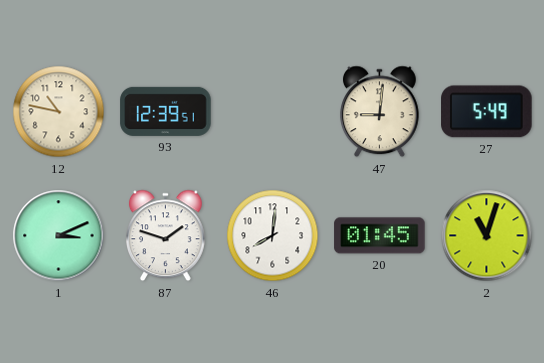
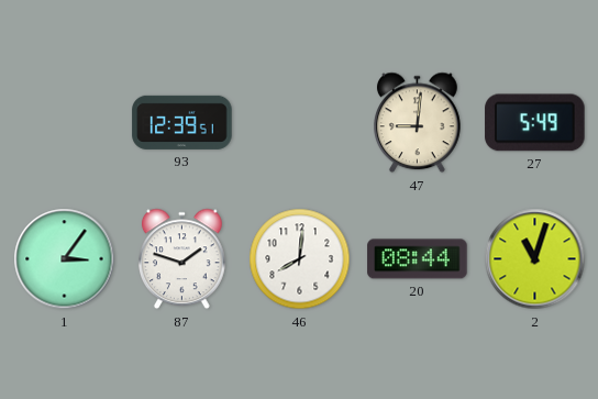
12: 10:47 -> none
1: 3:11 -> 3:06
20: 01:45 -> 08:44
